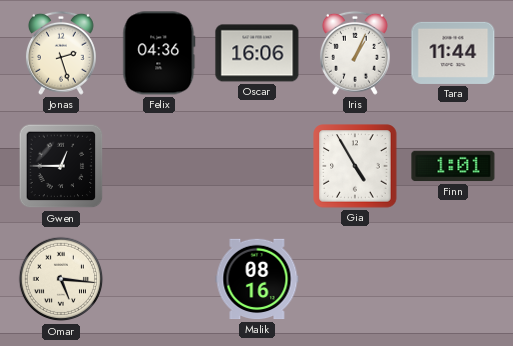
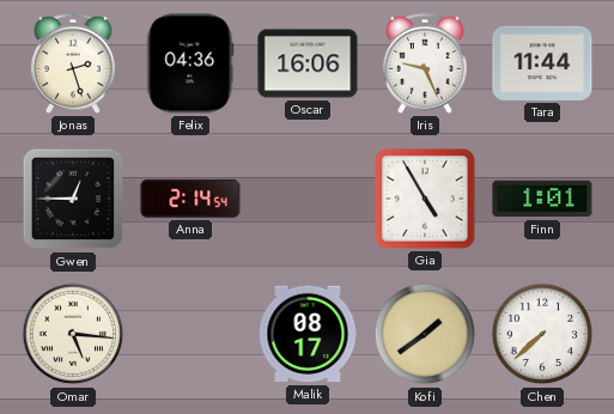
Iris: 1:04 -> 9:26
Anna: none -> 2:14
Malik: 08:16 -> 08:17
Kofi: none -> 1:39
Chen: none -> 7:38
